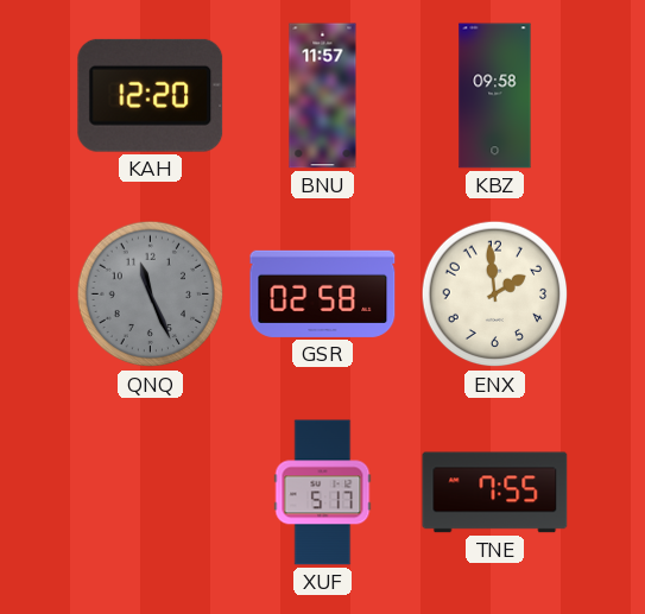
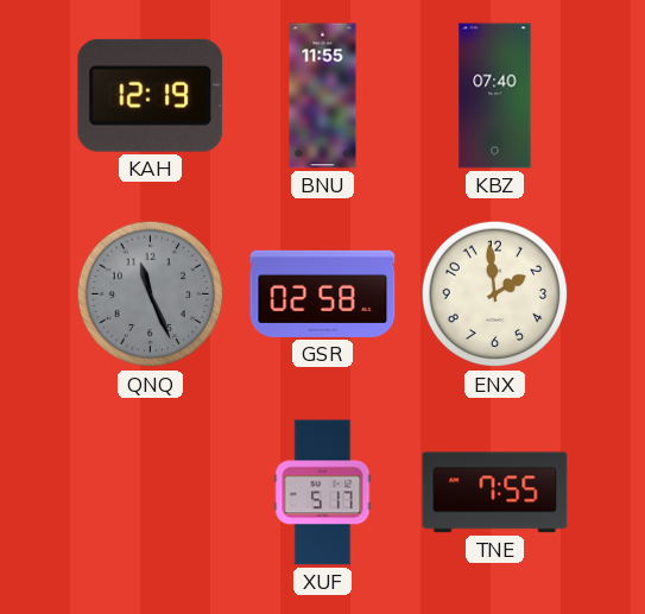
KAH: 12:20 -> 12:19
BNU: 11:57 -> 11:55
KBZ: 09:58 -> 07:40
